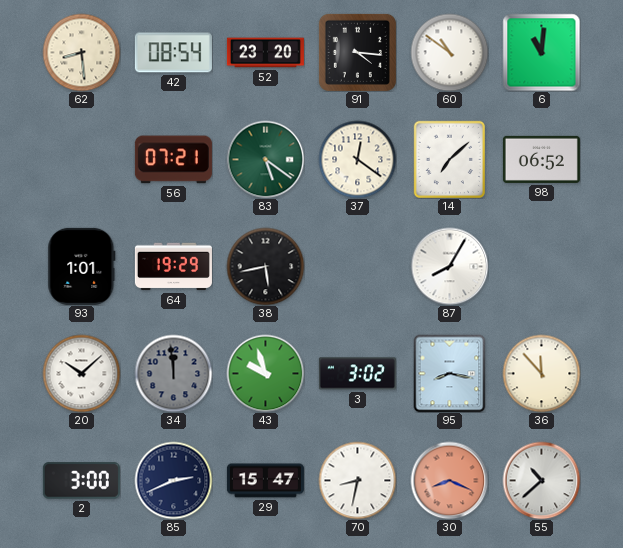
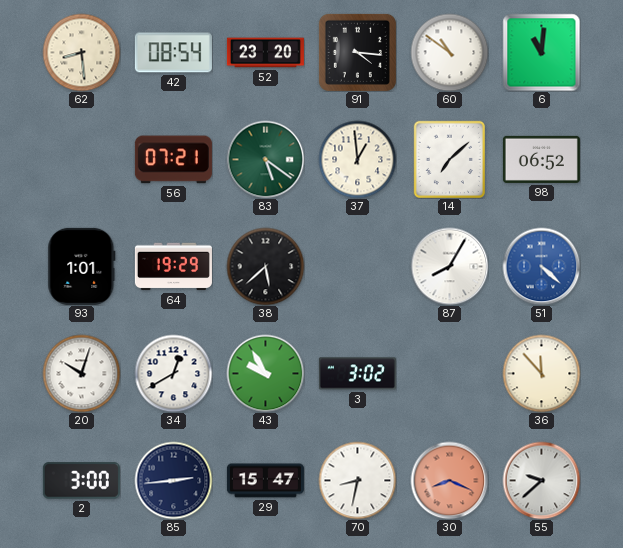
37: 12:21 -> 12:59
38: 5:43 -> 5:38
51: none -> 4:22
20: 10:08 -> 10:03
34: 11:59 -> 12:40
34 dial: grey -> white
43: 9:57 -> 9:55
95: 8:17 -> none
85: 2:41 -> 2:44
55: 10:38 -> 9:38
